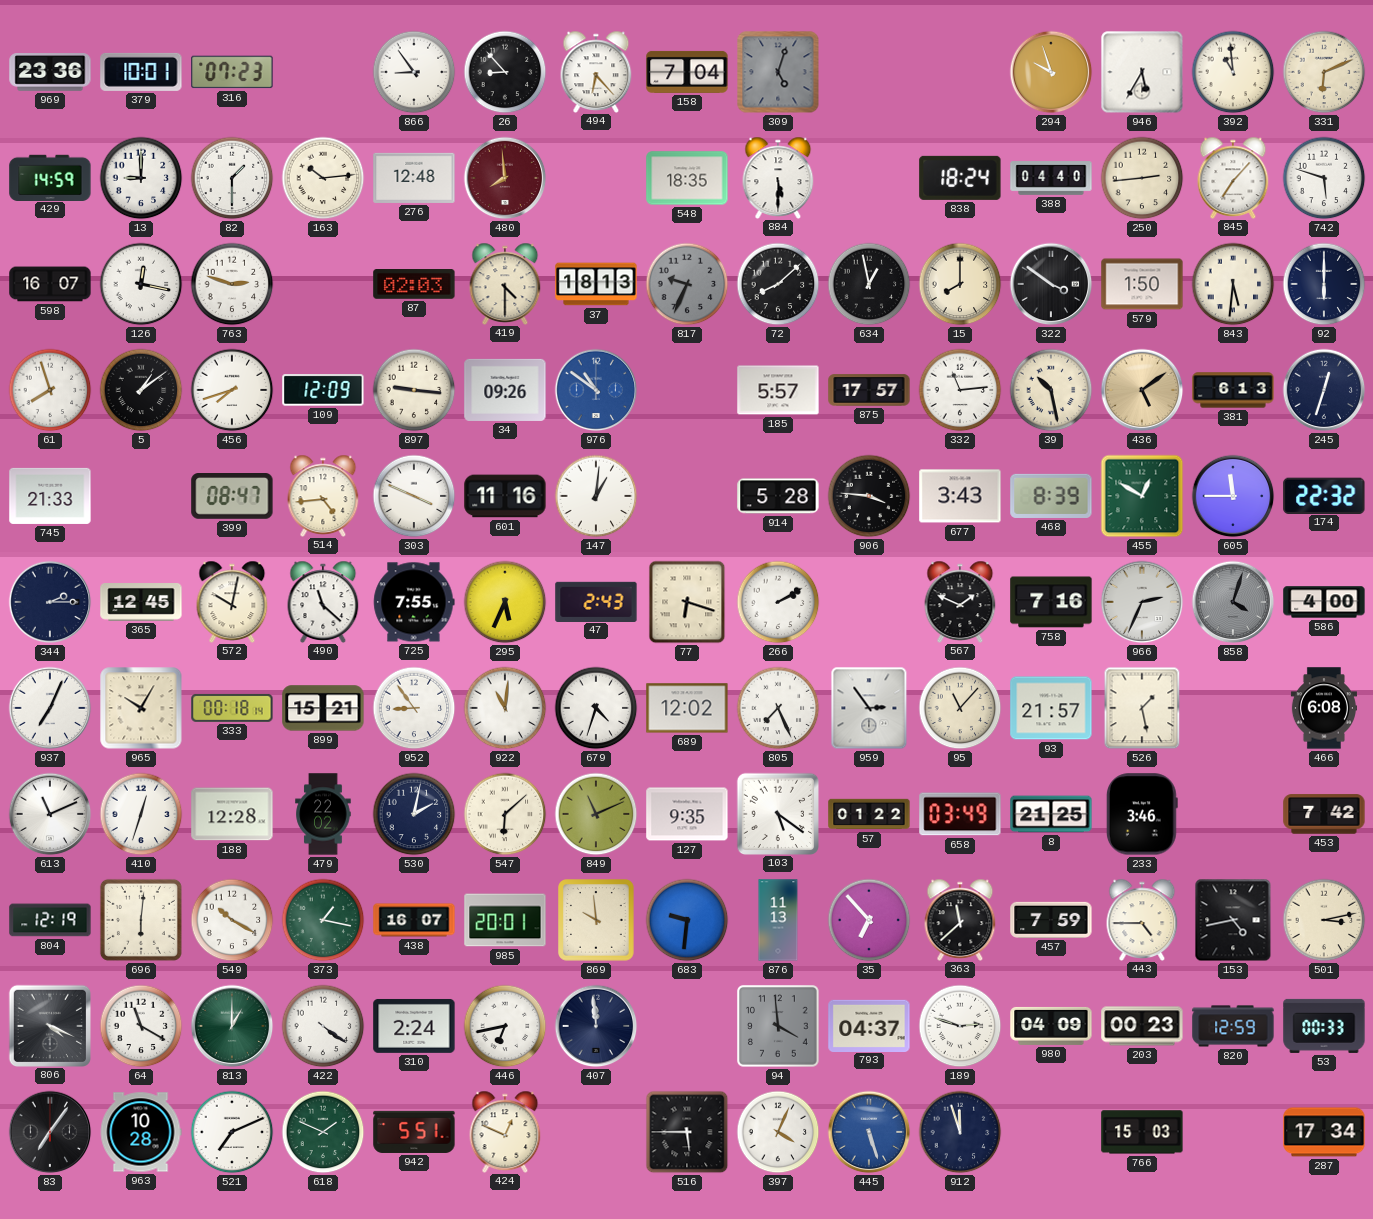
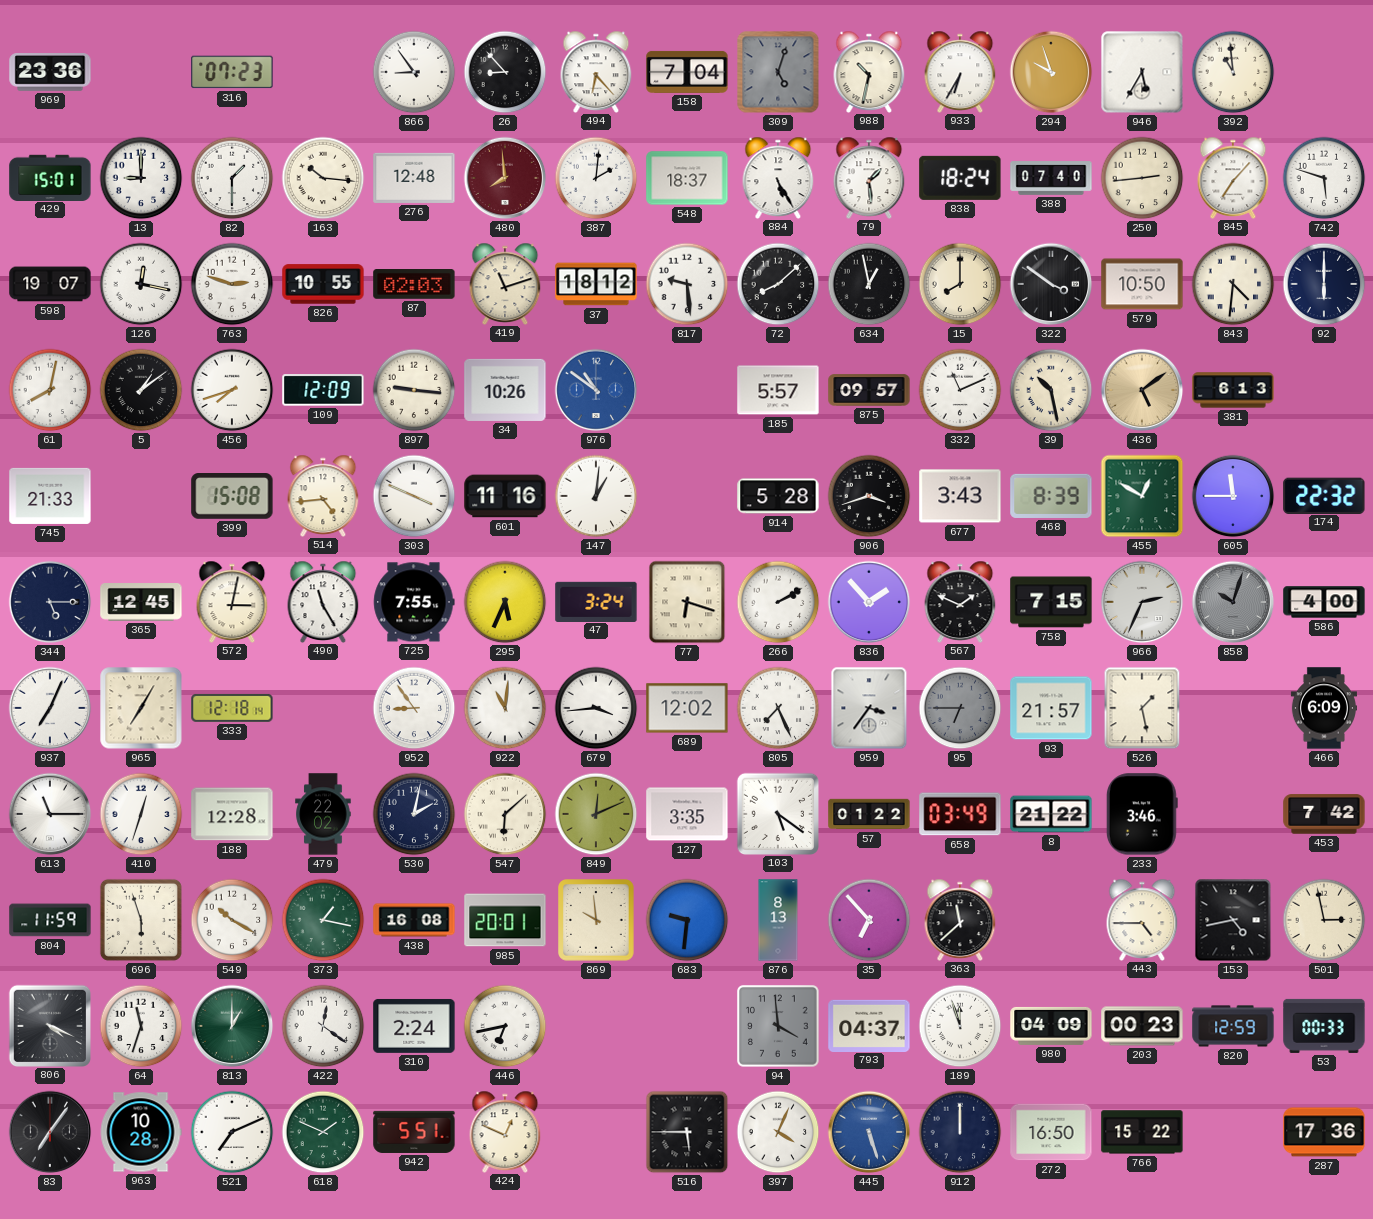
379: 10:01 -> none
988: none -> 10:32
933: none -> 6:35
331: 6:11 -> none
429: 14:59 -> 15:01
163: 10:14 -> 10:16
387: none -> 2:01
548: 18:35 -> 18:37
884: 5:30 -> 5:25
79: none -> 1:29
388: 04:40 -> 07:40
598: 16:07 -> 19:07
826: none -> 10:55
419: 4:30 -> 11:12
37: 18:13 -> 18:12
817: 9:34 -> 9:29
817 dial: grey -> white
579: 1:50 -> 10:50
843: 5:31 -> 4:31
61: 7:57 -> 8:02
34: 09:26 -> 10:26
875: 17:57 -> 09:57
332: 11:14 -> 11:11
245: 12:33 -> none
399: 08:47 -> 15:08
906: 3:46 -> 3:42
344: 2:15 -> 5:15
572: 10:02 -> 3:02
490: 11:22 -> 11:25
47: 2:43 -> 3:24
836: none -> 1:53
758: 7:16 -> 7:15
858: 4:03 -> 10:03
965: 10:05 -> 7:05
333: 00:18 -> 12:18
899: 15:21 -> none
679: 4:33 -> 3:44
959: 2:54 -> 3:36
95: 11:07 -> 6:45
95 dial: cream -> grey
466: 6:08 -> 6:09
613: 11:11 -> 11:15
849: 11:11 -> 12:11
127: 9:35 -> 3:35
8: 21:25 -> 21:22
804: 12:19 -> 11:59
696: 6:01 -> 5:57
438: 16:07 -> 16:08
876: 11:13 -> 8:13
457: 7:59 -> none
501: 3:13 -> 2:58
64: 11:20 -> 11:33
422: 4:21 -> 12:21
407: 11:59 -> none
189: 2:48 -> 11:57
912: 11:57 -> 12:00
272: none -> 16:50
766: 15:03 -> 15:22
287: 17:34 -> 17:36
